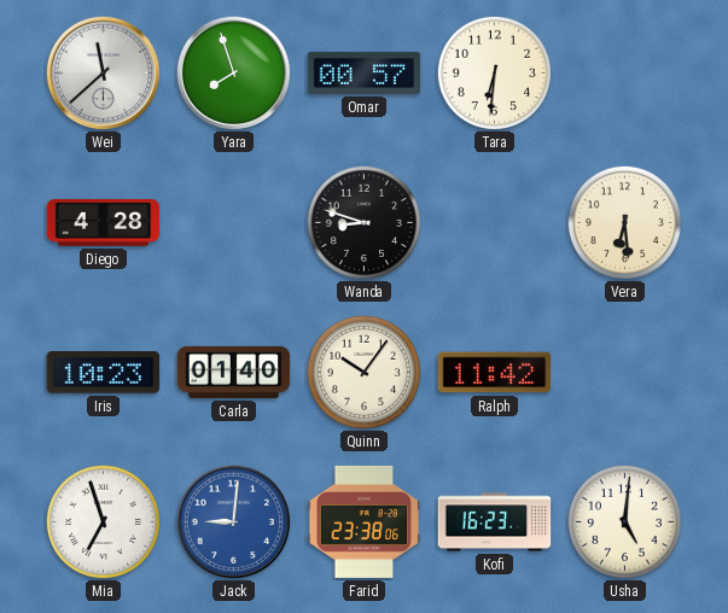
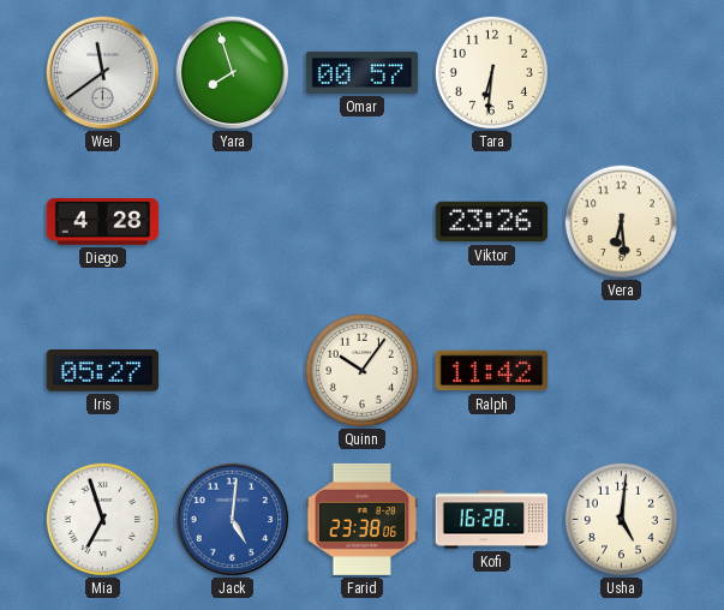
Wei: 11:38 -> 11:39
Wanda: 8:48 -> none
Viktor: none -> 23:26
Iris: 10:23 -> 05:27
Carla: 01:40 -> none
Jack: 9:01 -> 5:01
Kofi: 16:23 -> 16:28
